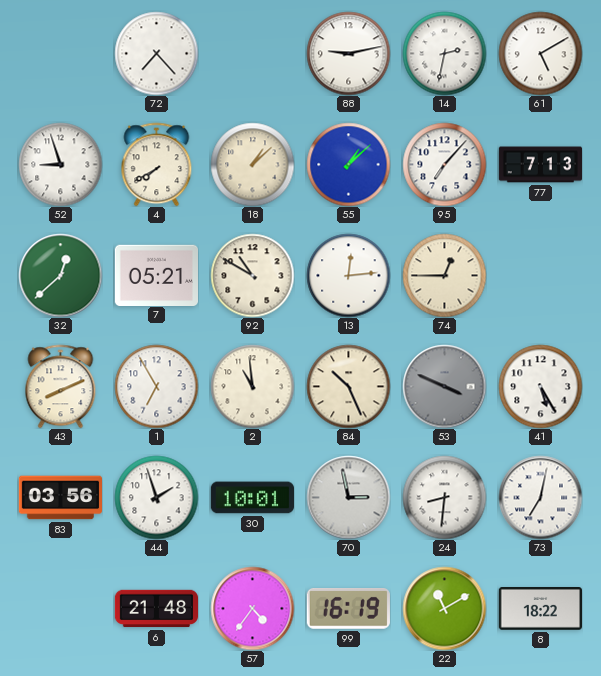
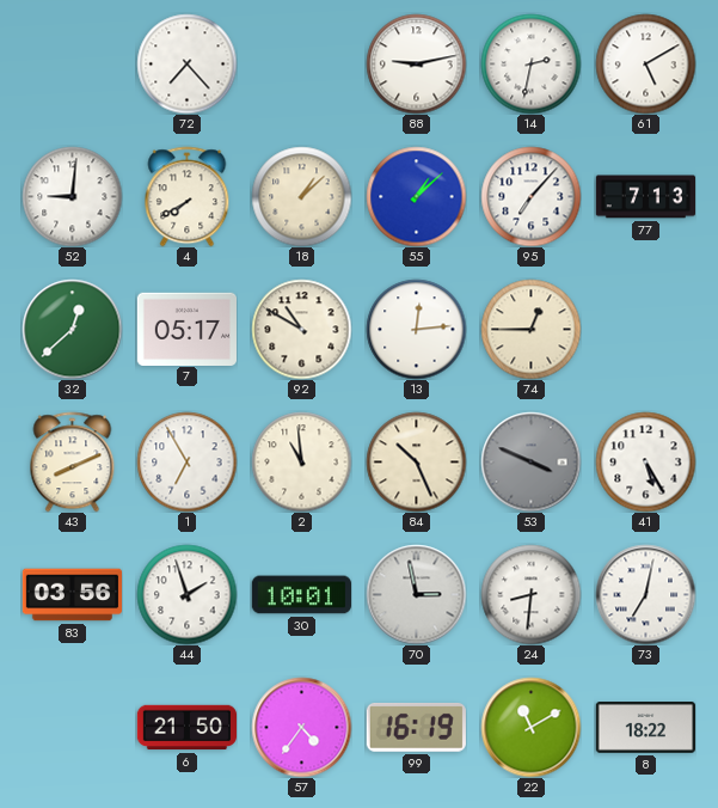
52: 8:57 -> 9:01
7: 05:21 -> 05:17
6: 21:48 -> 21:50
